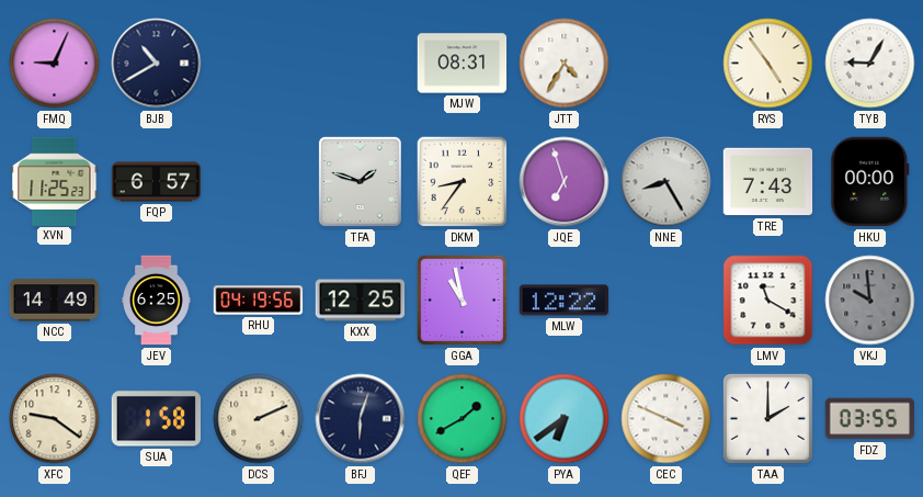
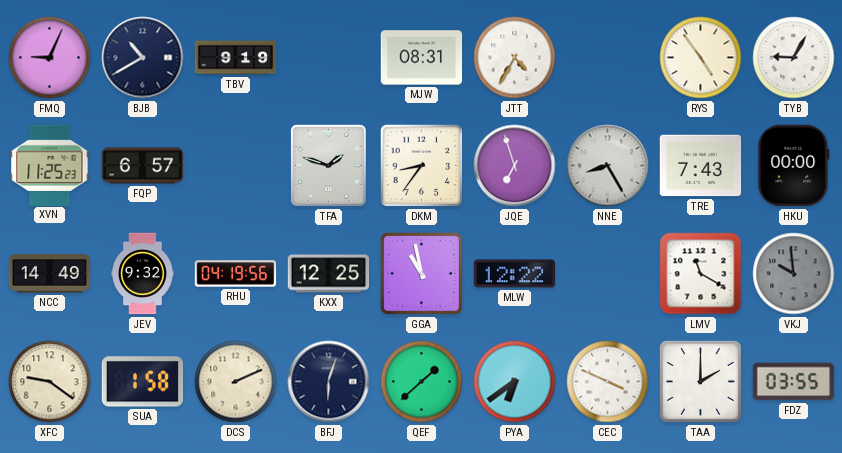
TBV: none -> 9:19
JEV: 6:25 -> 9:32
QEF: 1:40 -> 1:38
